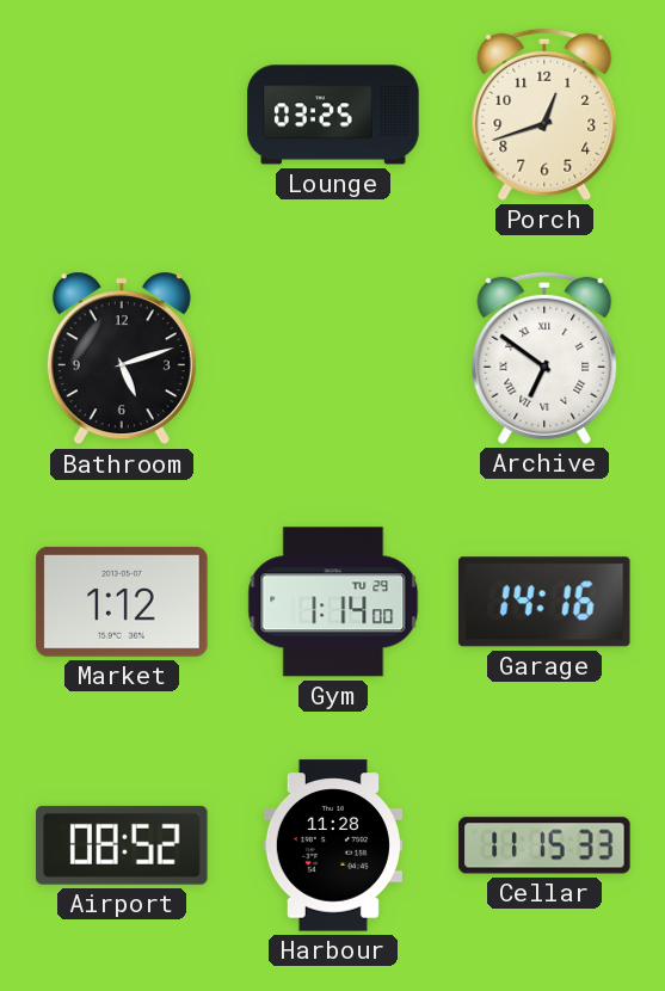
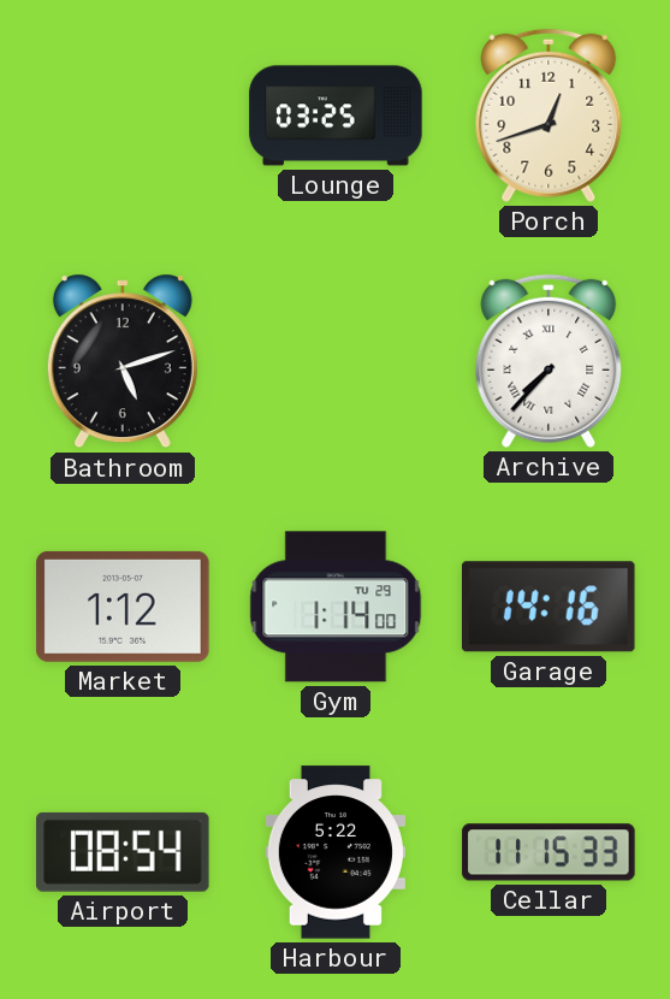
Archive: 6:51 -> 7:37
Airport: 08:52 -> 08:54
Harbour: 11:28 -> 5:22
